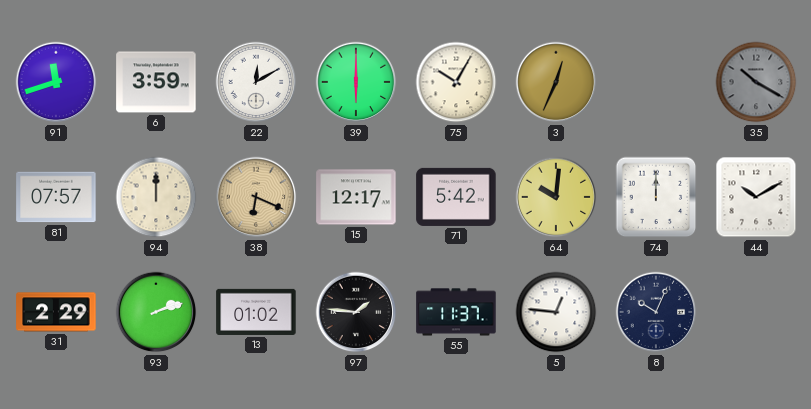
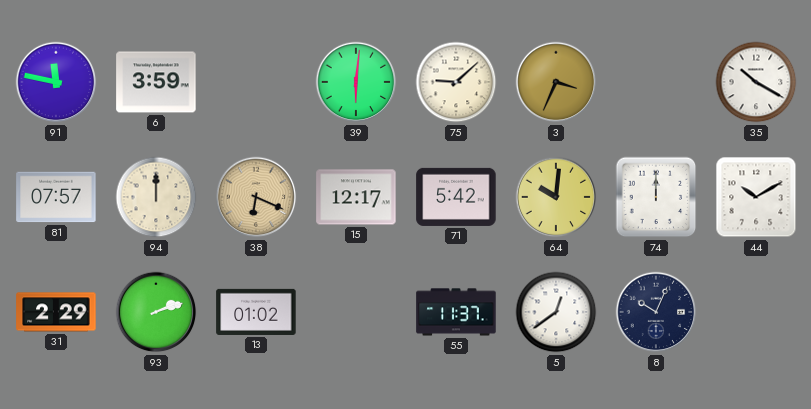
91: 11:42 -> 11:47
22: 12:10 -> none
39: 6:00 -> 6:01
75: 10:05 -> 9:08
3: 12:34 -> 3:34
35 dial: grey -> white
97: 1:46 -> none
5: 12:46 -> 12:39
